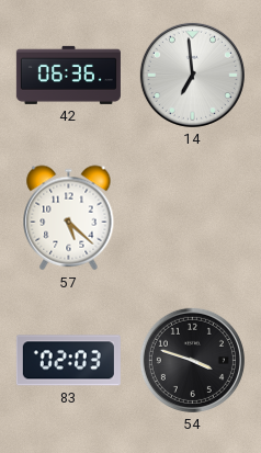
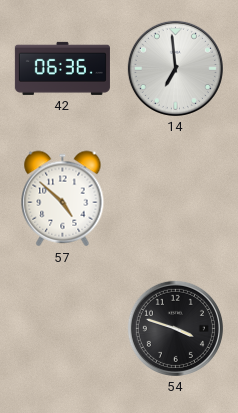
57: 5:22 -> 4:52
83: 02:03 -> none
